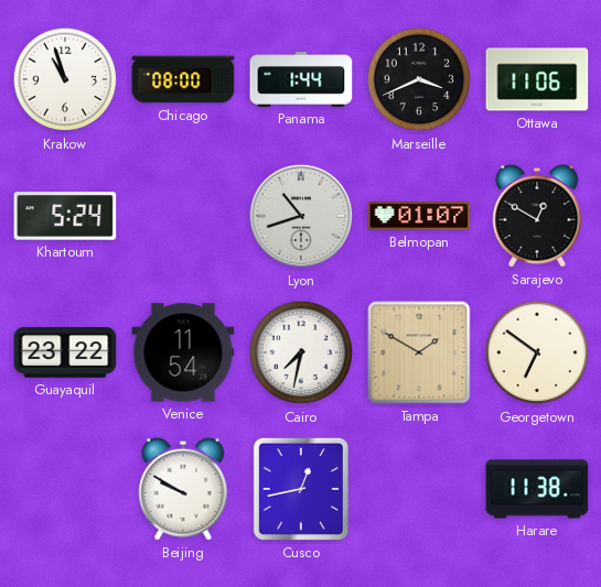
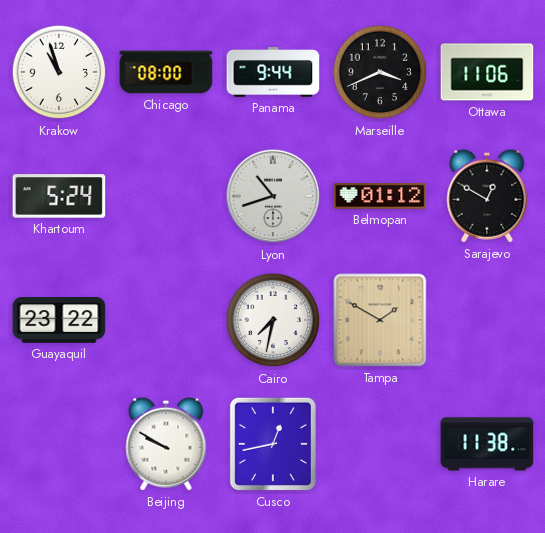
Panama: 1:44 -> 9:44
Belmopan: 01:07 -> 01:12
Venice: 11:54 -> none
Georgetown: 6:51 -> none
